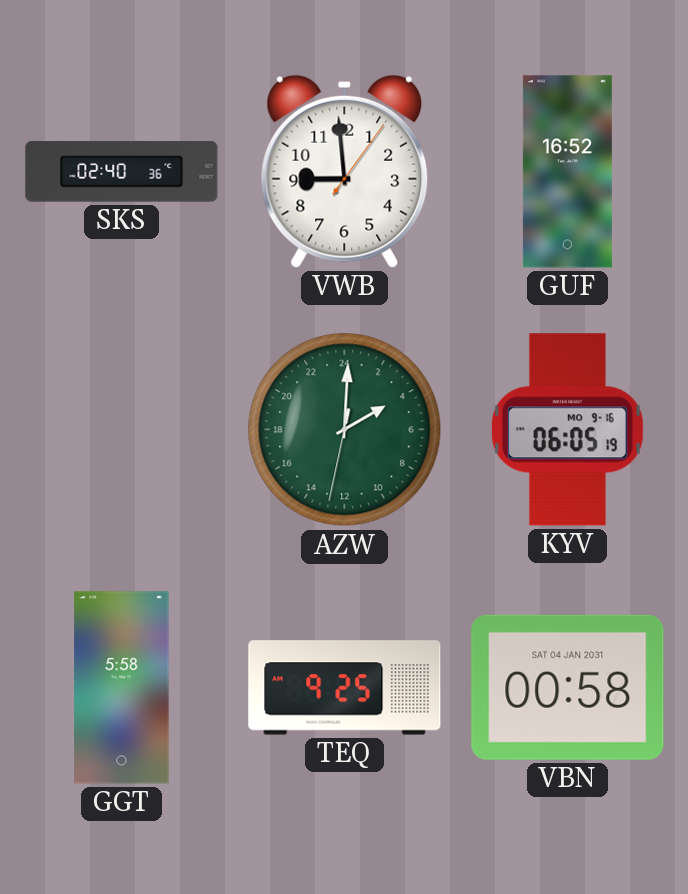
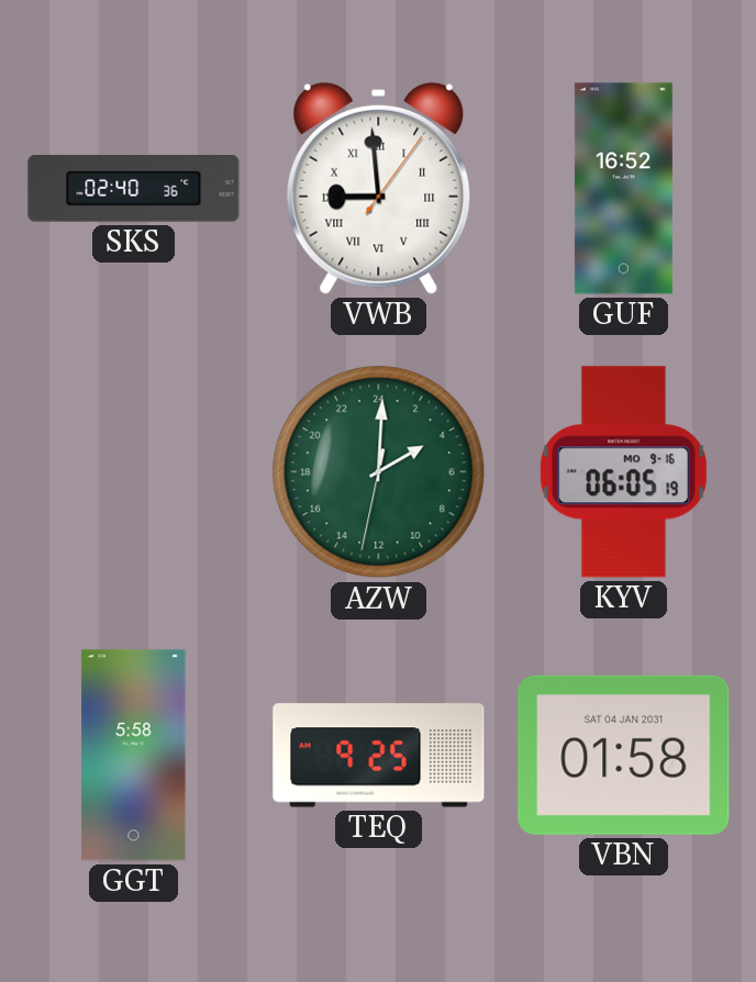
VWB numerals: Arabic -> Roman
VBN: 00:58 -> 01:58
